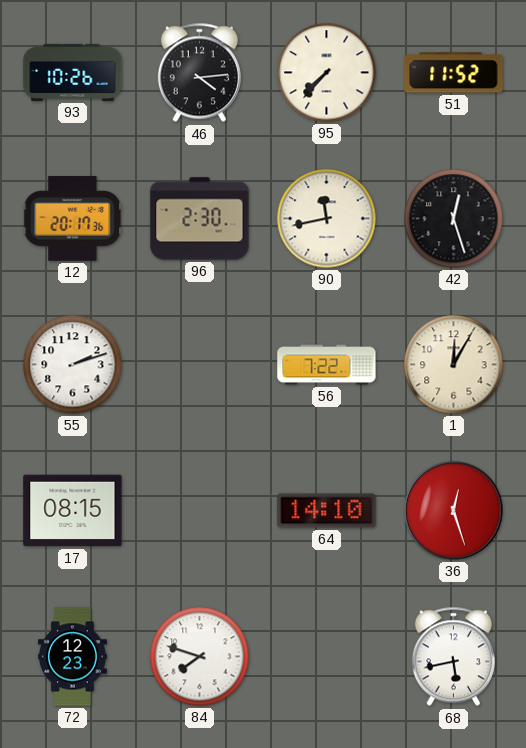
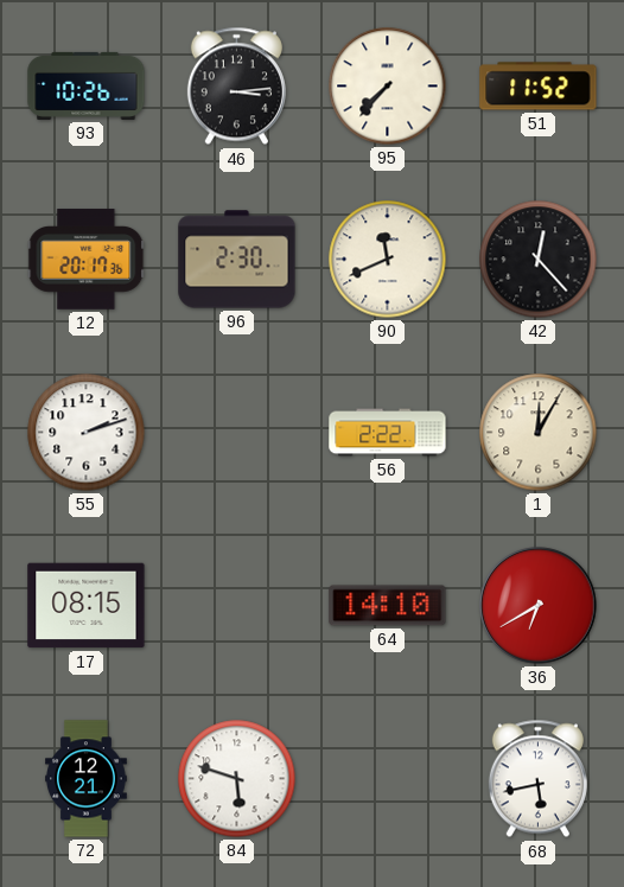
46: 4:14 -> 3:14
90: 11:43 -> 11:41
42: 12:27 -> 12:23
56: 7:22 -> 2:22
36: 12:27 -> 6:40
72: 12:23 -> 12:21
84: 7:48 -> 5:48
